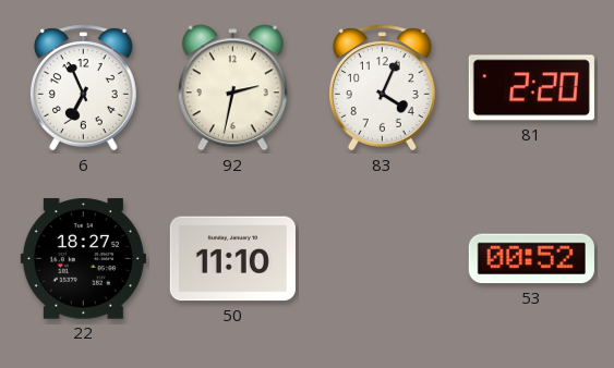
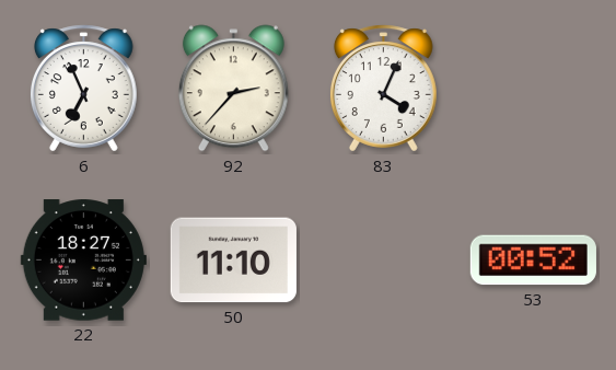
92: 2:32 -> 2:37
81: 2:20 -> none
